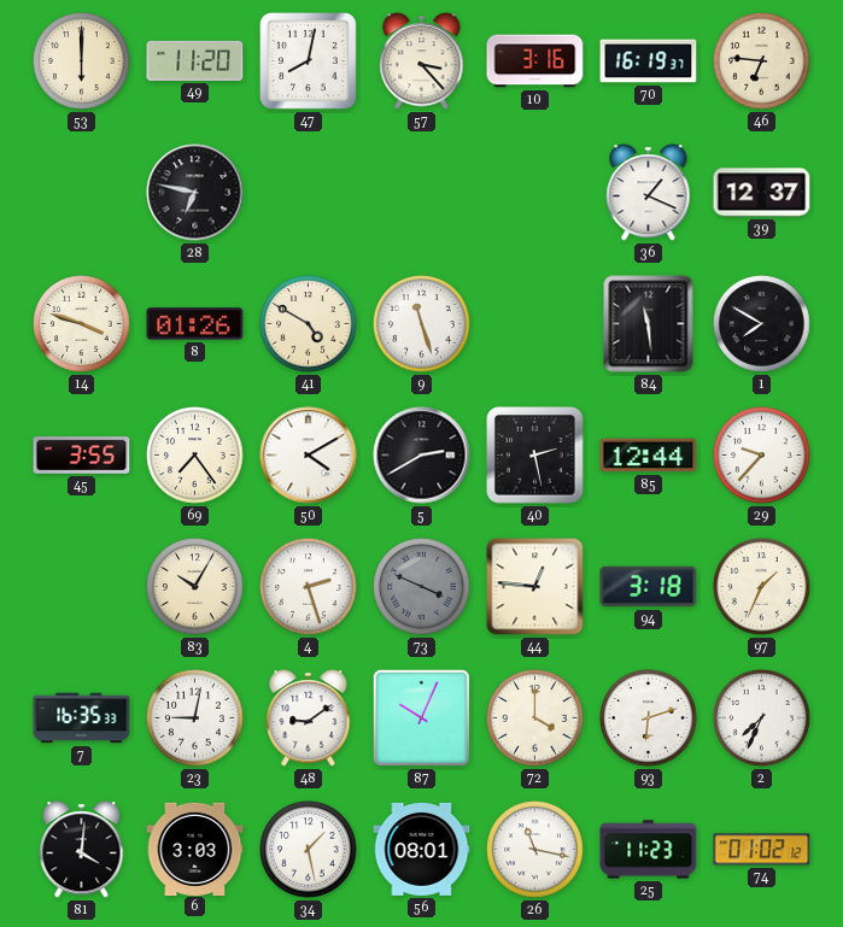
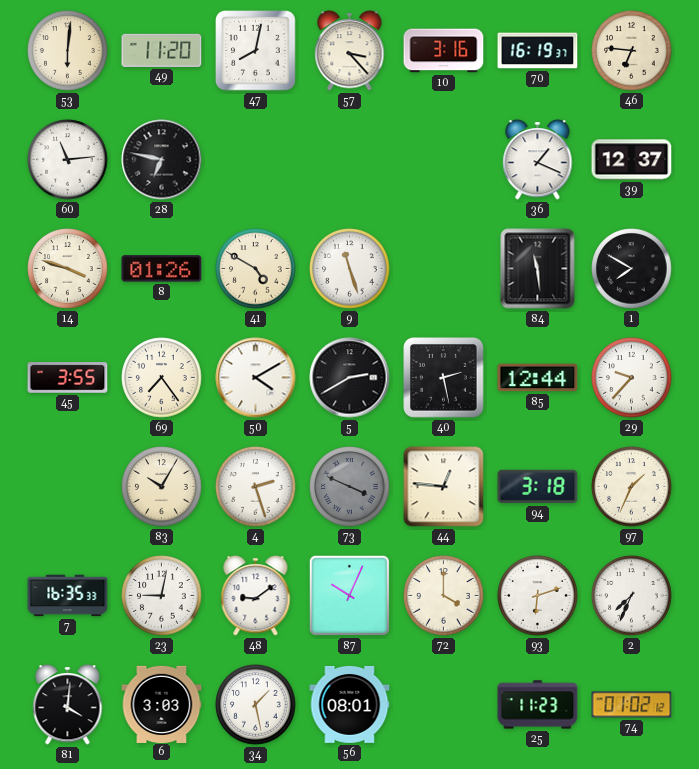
53: 6:00 -> 6:01
60: none -> 11:14
26: 11:17 -> none
